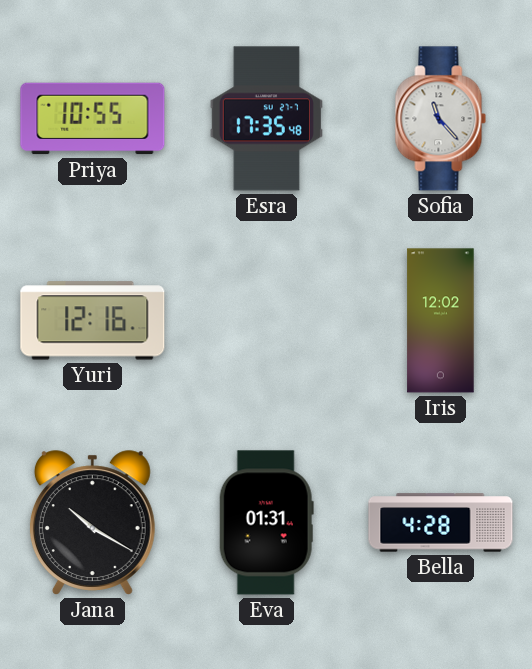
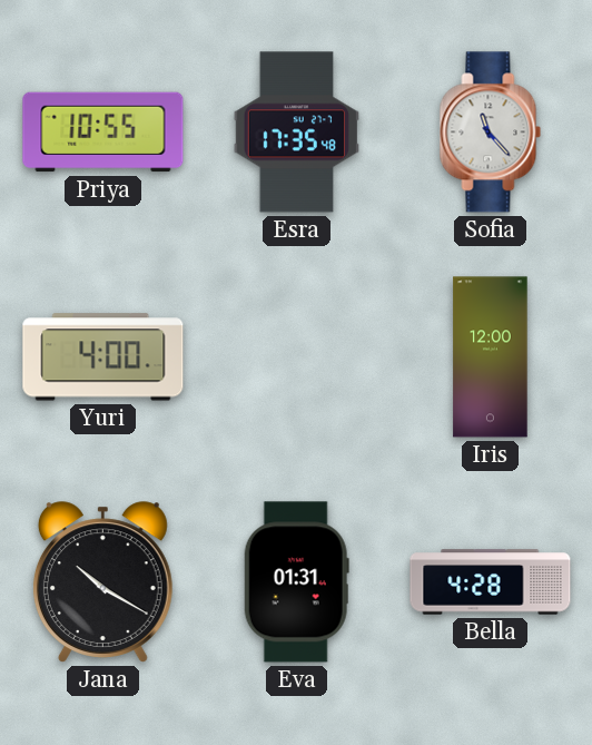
Yuri: 12:16 -> 4:00
Iris: 12:02 -> 12:00
